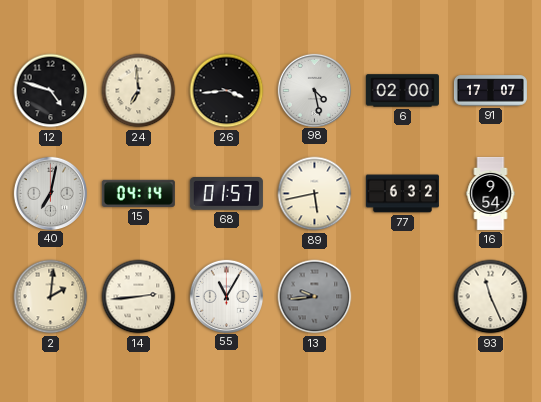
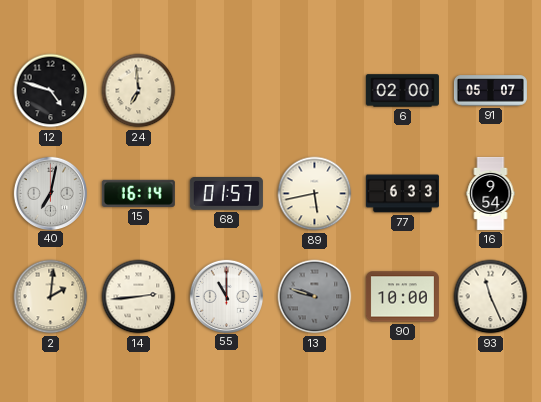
26: 3:44 -> none
98: 4:28 -> none
91: 17:07 -> 05:07
15: 04:14 -> 16:14
77: 6:32 -> 6:33
55: 11:05 -> 11:00
13: 9:44 -> 9:48
90: none -> 10:00
